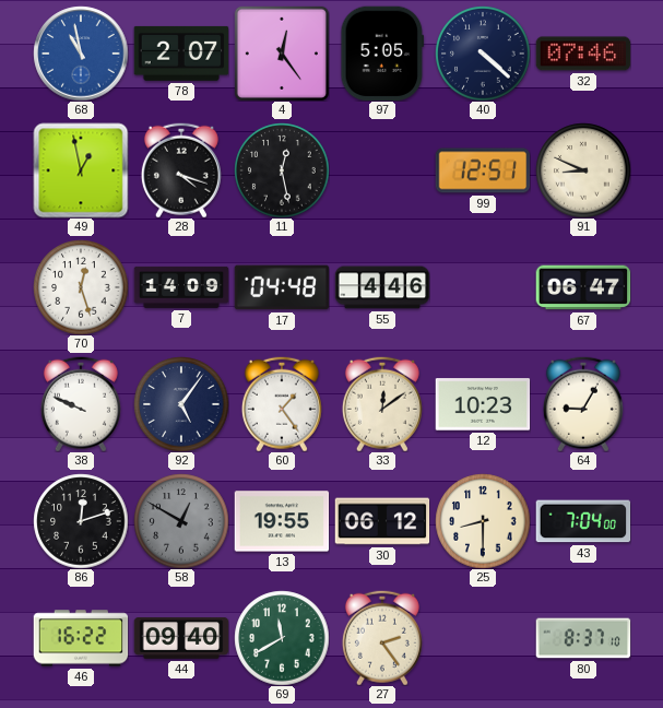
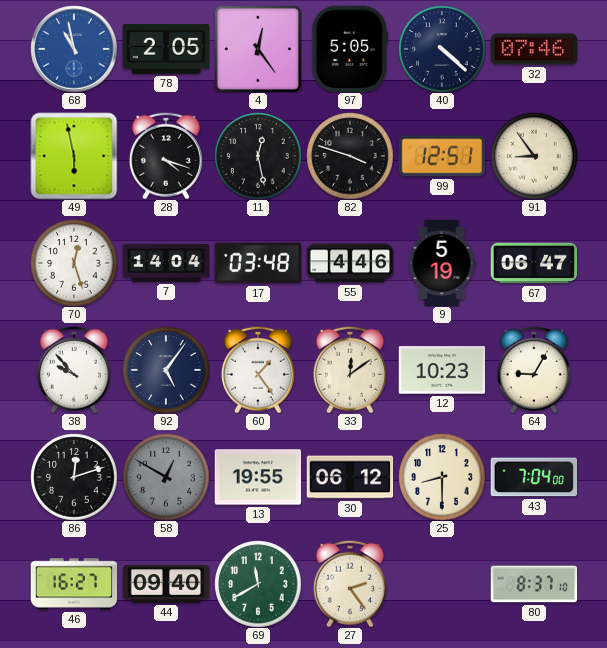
78: 2:07 -> 2:05
49: 12:58 -> 5:58
82: none -> 3:48
91: 8:49 -> 8:54
7: 14:09 -> 14:04
17: 04:48 -> 03:48
9: none -> 5:19
38: 9:49 -> 9:53
46: 16:22 -> 16:27
